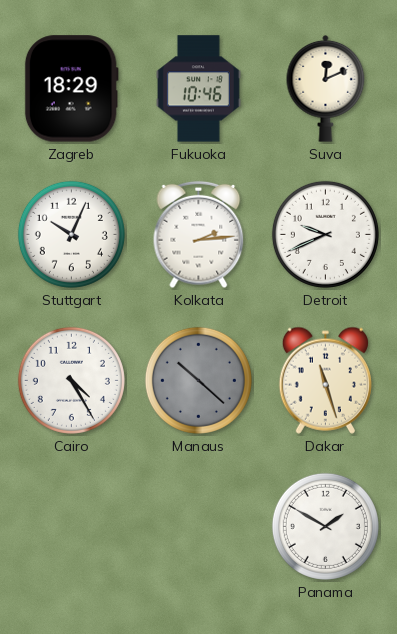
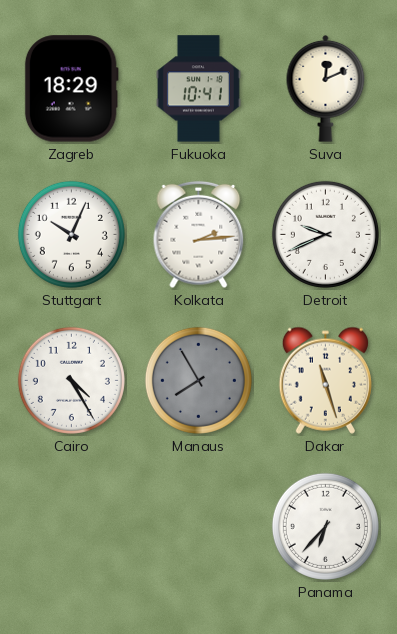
Fukuoka: 10:46 -> 10:41
Manaus: 10:22 -> 7:55
Panama: 1:50 -> 6:37
